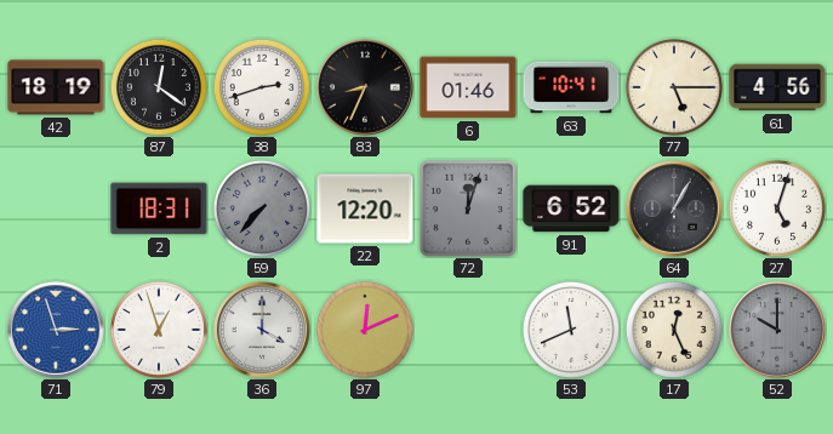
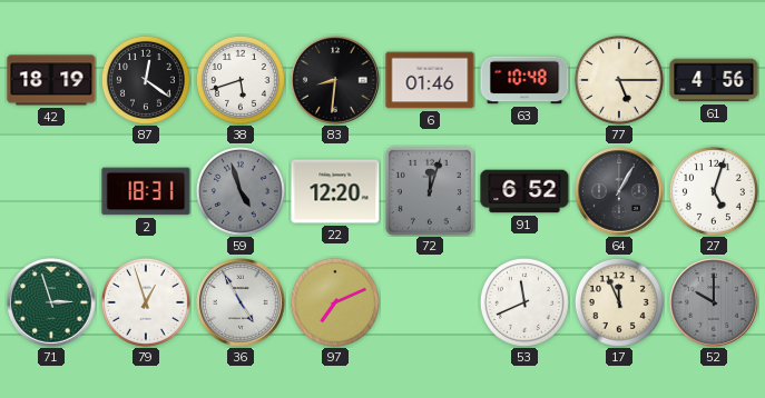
38: 2:42 -> 5:42
83: 8:34 -> 8:31
63: 10:41 -> 10:48
59: 7:37 -> 4:57
71 dial: blue -> green
36: 4:00 -> 4:55
97: 12:11 -> 7:11
17: 12:26 -> 11:56
